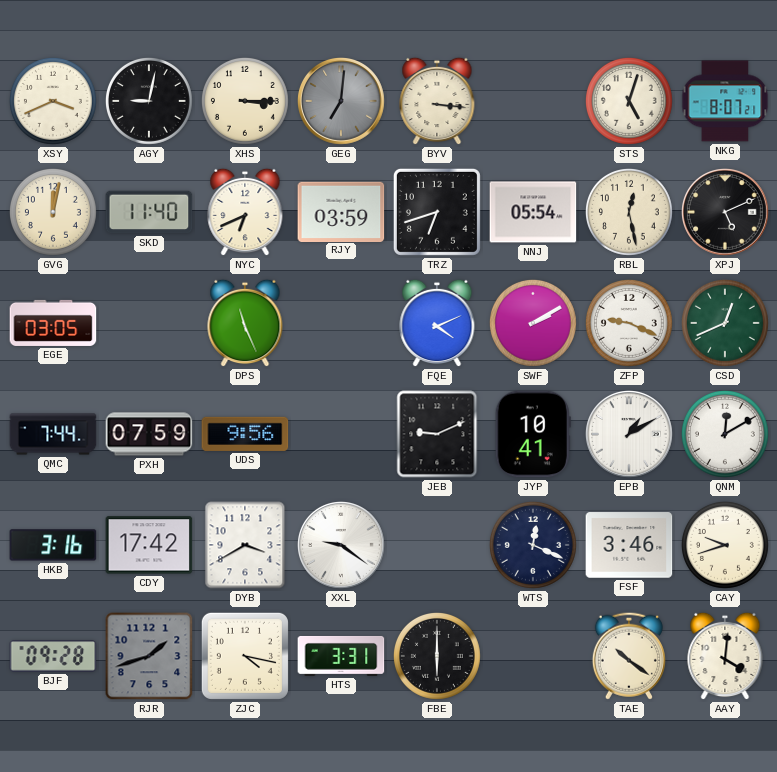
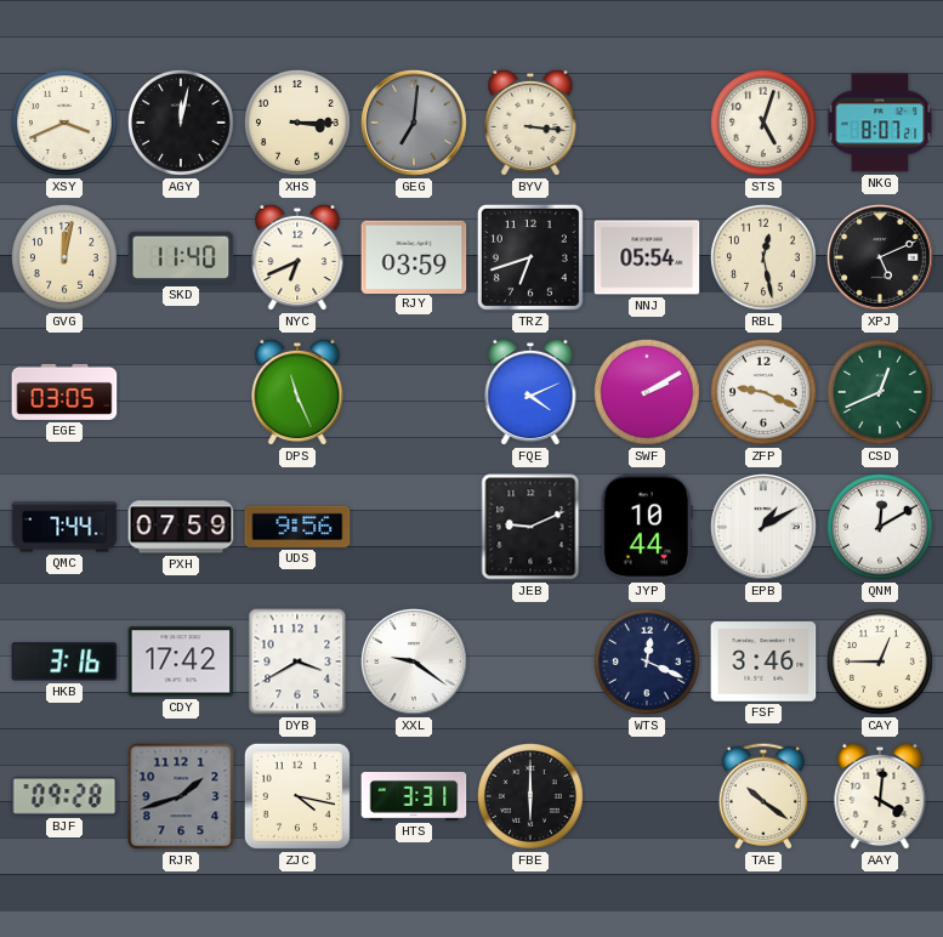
AGY: 9:02 -> 12:02
JYP: 10:41 -> 10:44
CAY: 9:42 -> 12:45
